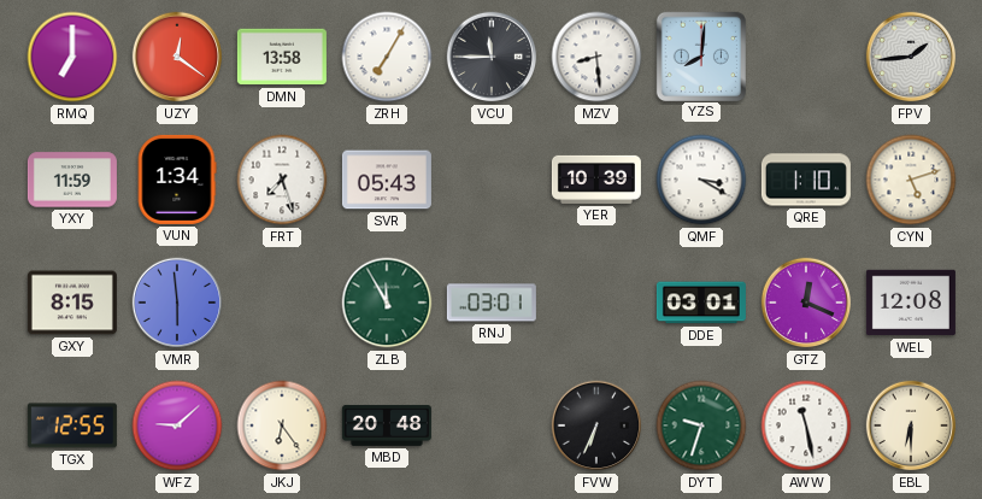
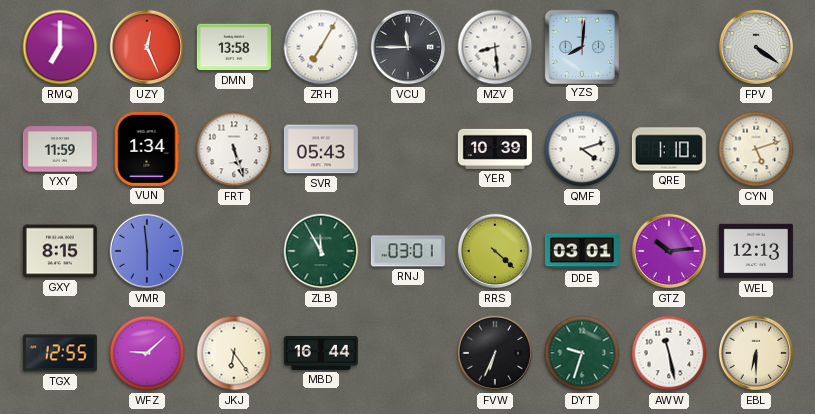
UZY: 12:21 -> 12:26
FPV: 1:44 -> 4:21
FRT: 7:27 -> 5:27
QMF: 3:20 -> 4:12
RRS: none -> 4:22
GTZ: 12:19 -> 10:14
WEL: 12:08 -> 12:13
MBD: 20:48 -> 16:44
